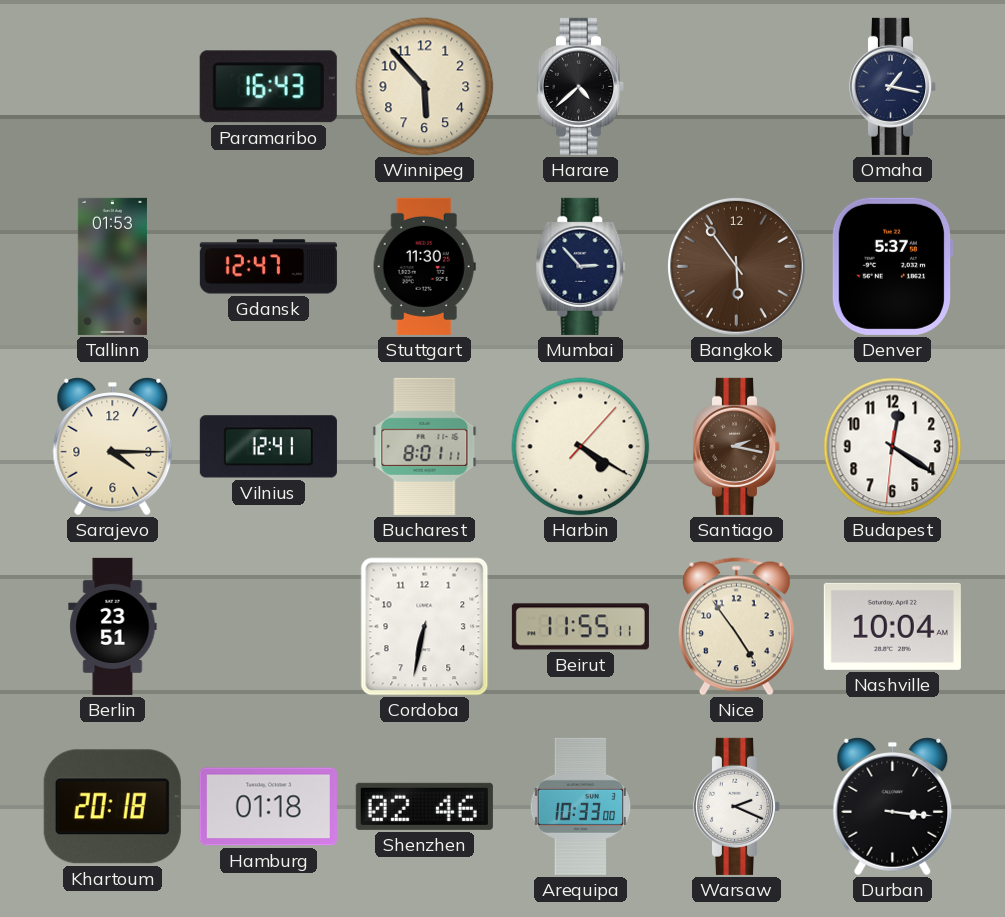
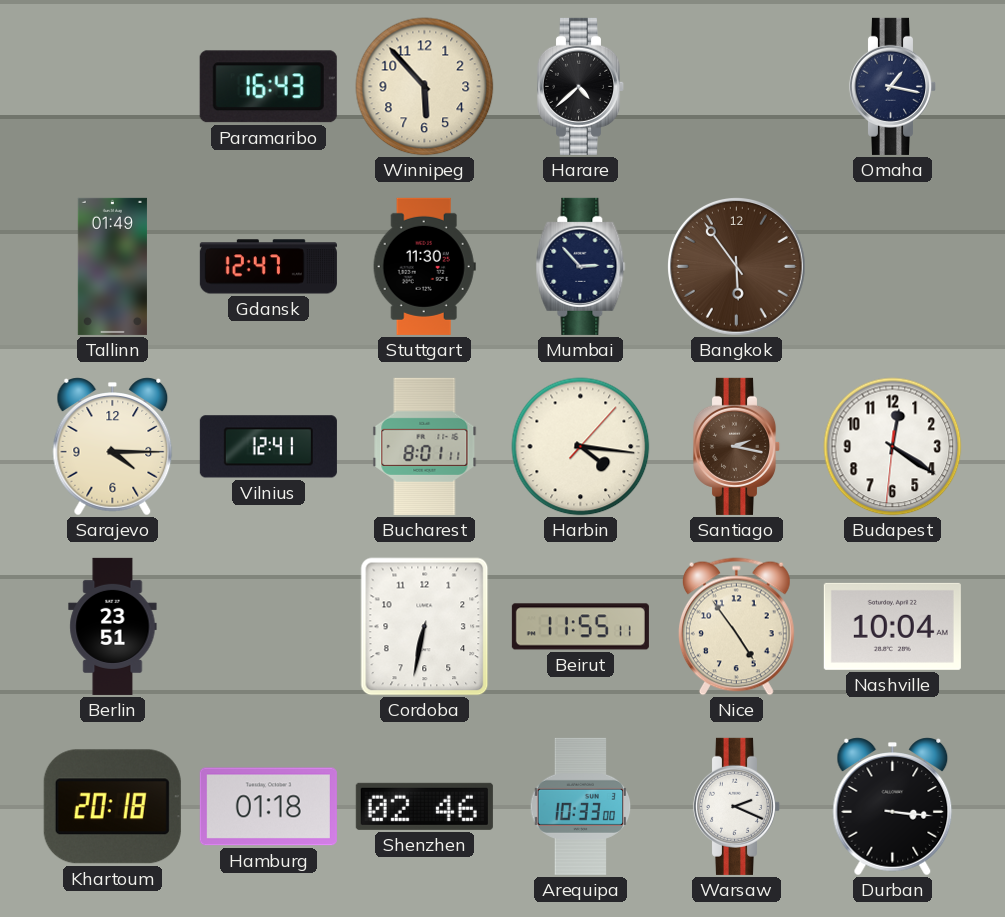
Tallinn: 01:53 -> 01:49
Denver: 5:37 -> none
Harbin: 4:20 -> 4:16
